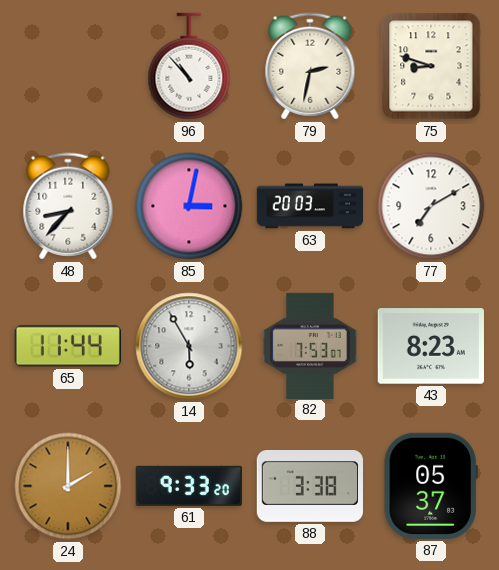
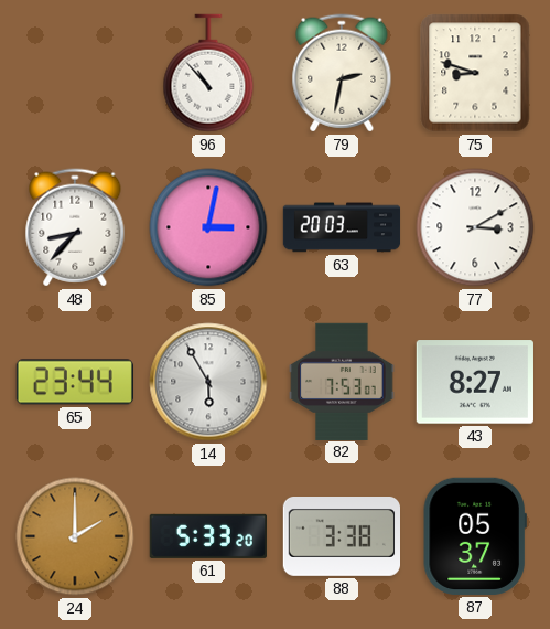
77: 7:10 -> 3:10
65: 11:44 -> 23:44
43: 8:23 -> 8:27
61: 9:33 -> 5:33
